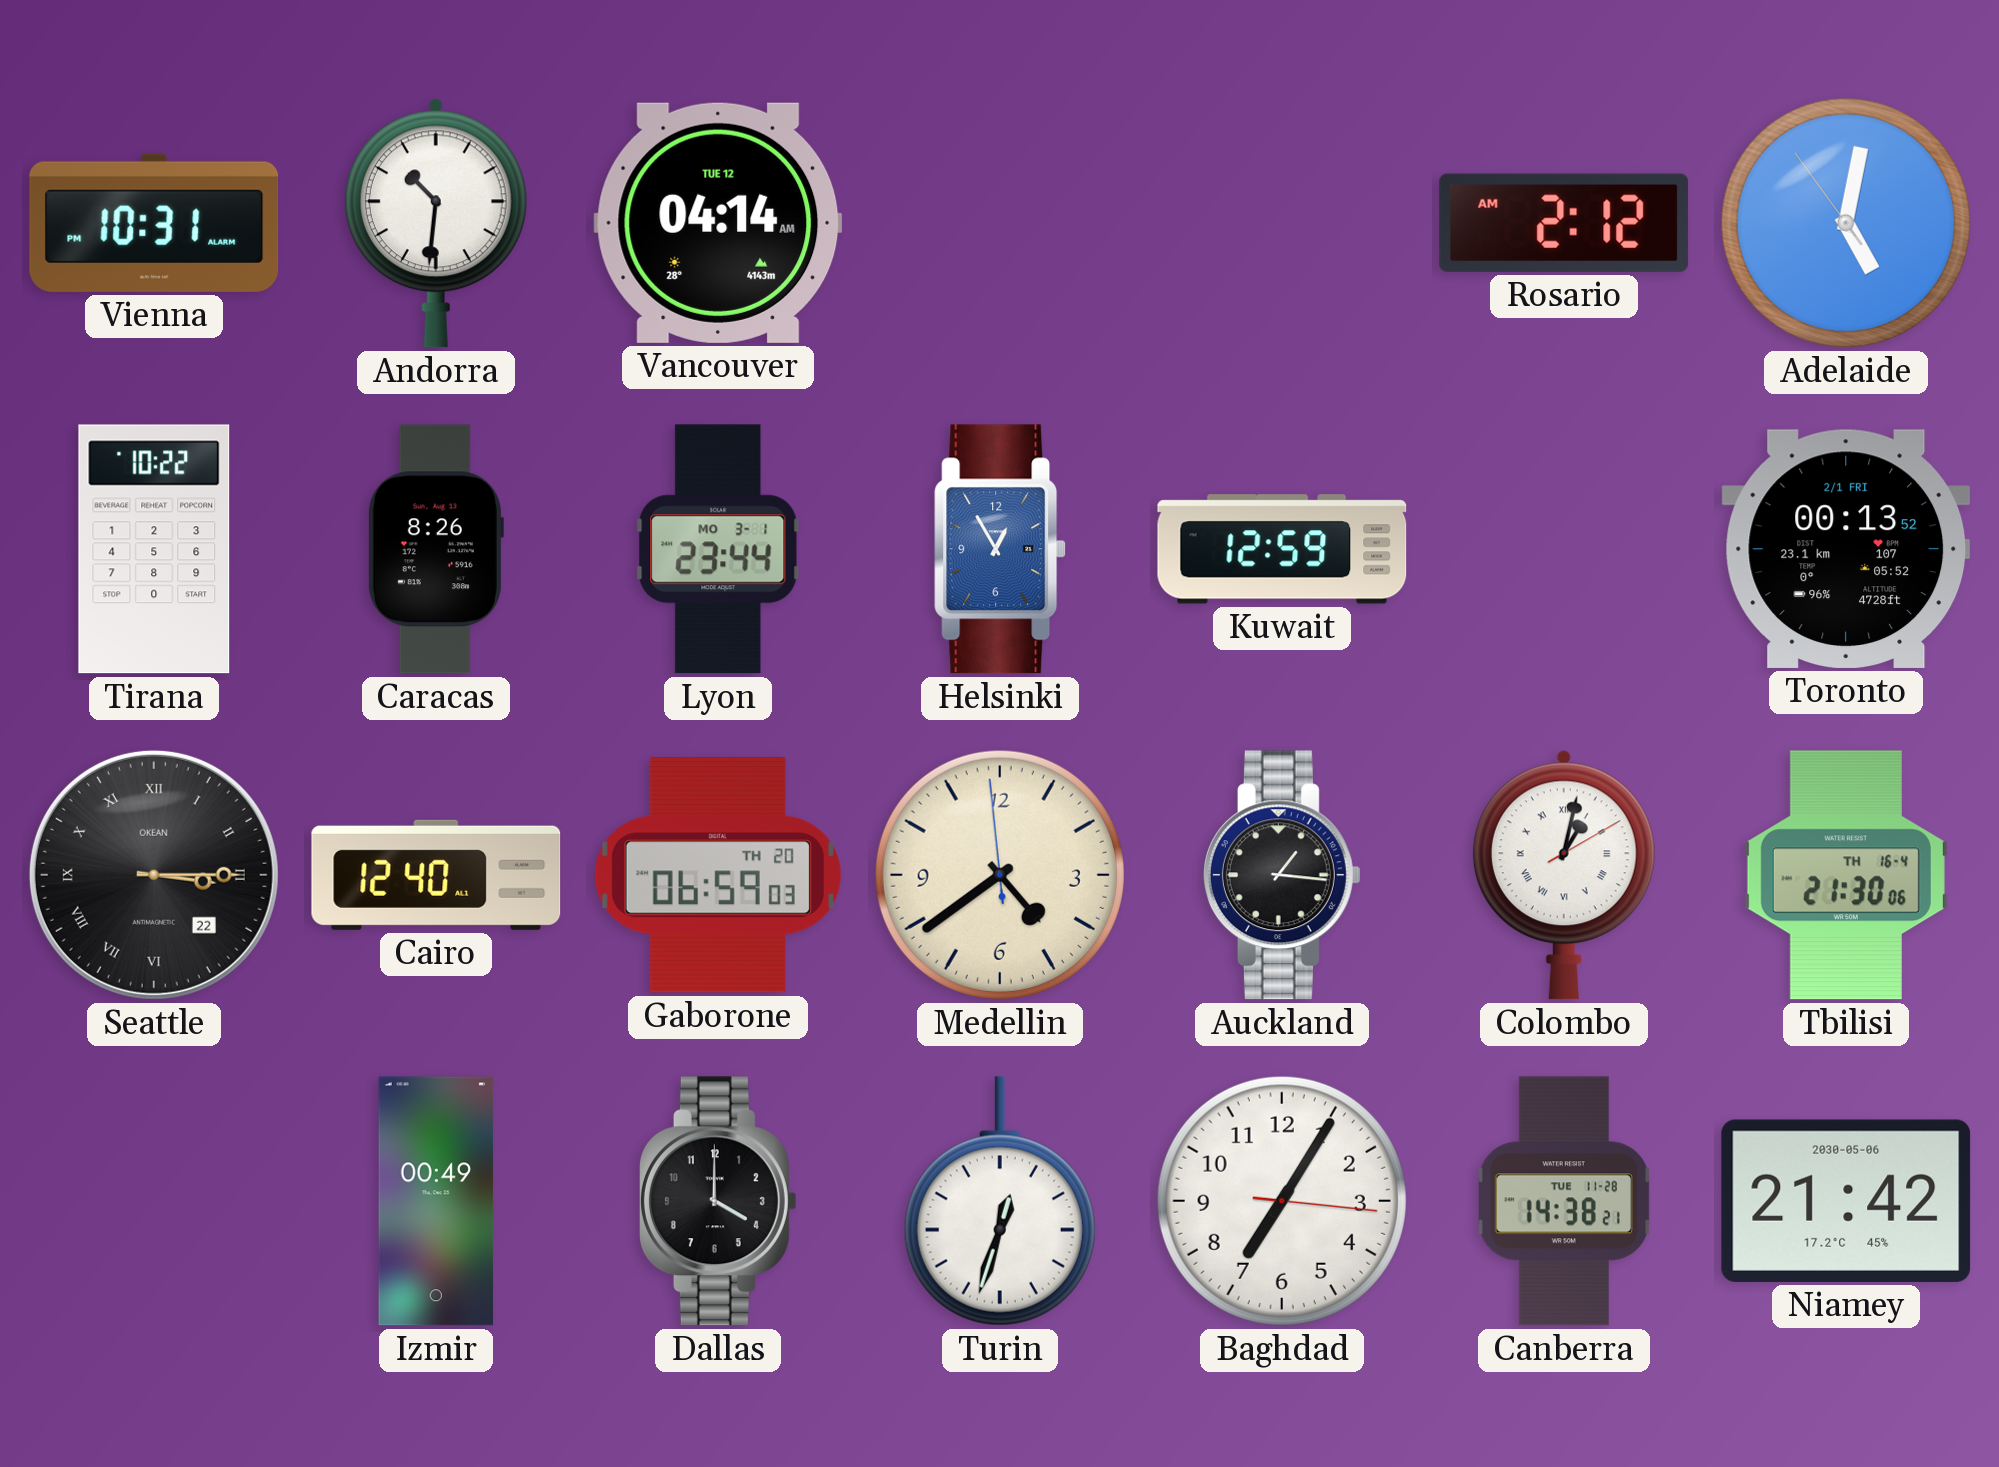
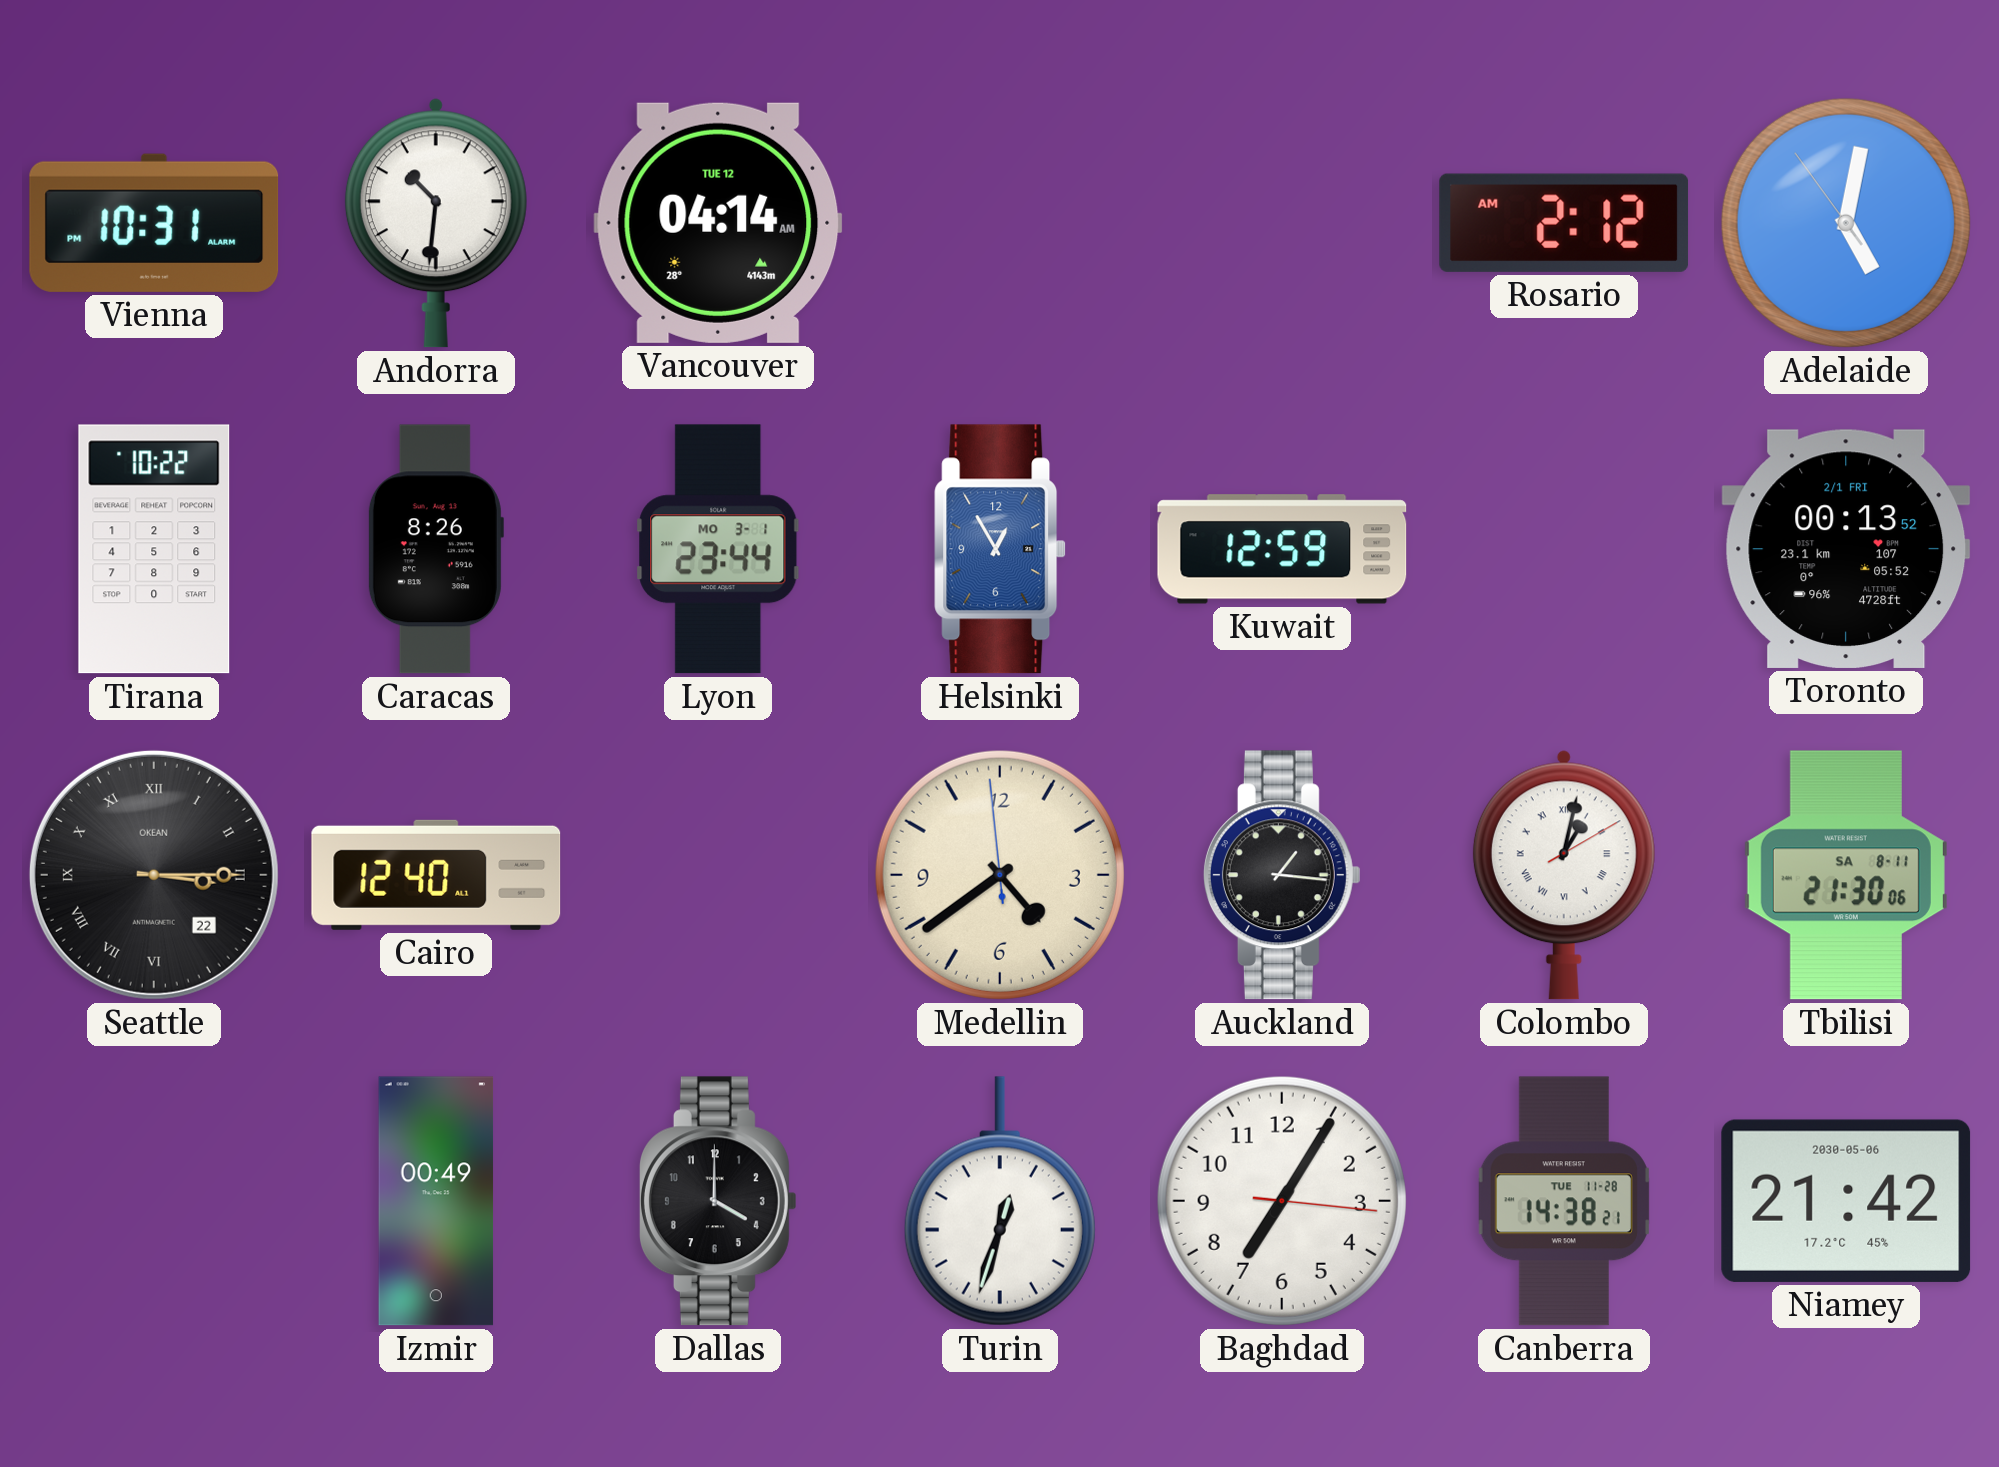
Gaborone: 06:59 -> none
Tbilisi date: TH 16-4 -> SA 8-11
